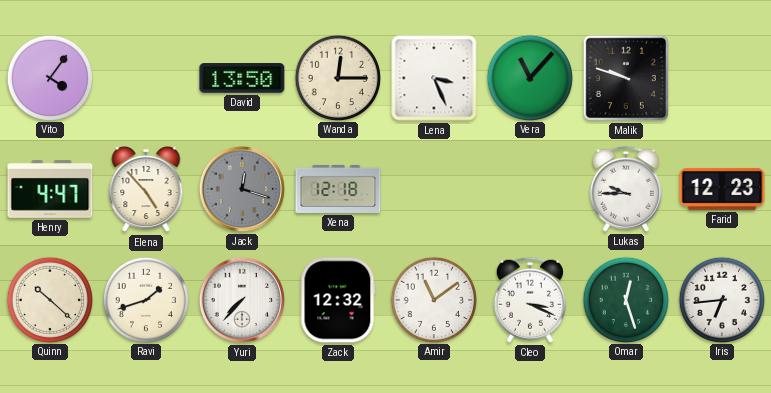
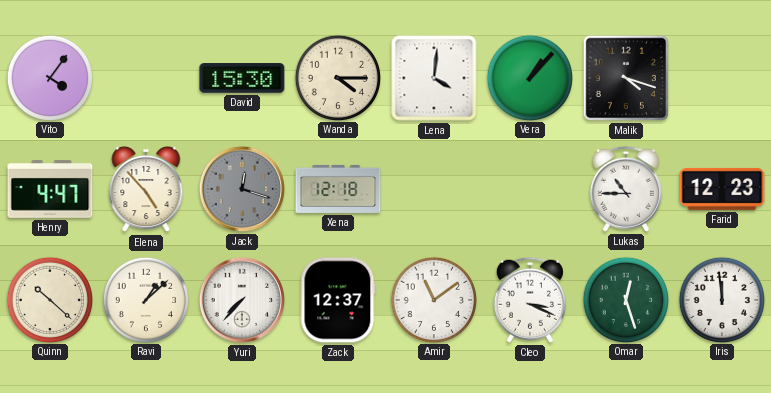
David: 13:50 -> 15:30
Wanda: 12:15 -> 4:15
Lena: 3:26 -> 4:01
Vera: 11:07 -> 1:07
Malik: 9:48 -> 4:18
Lukas: 9:45 -> 10:45
Ravi: 1:42 -> 1:08
Zack: 12:32 -> 12:37
Iris: 6:44 -> 11:59
